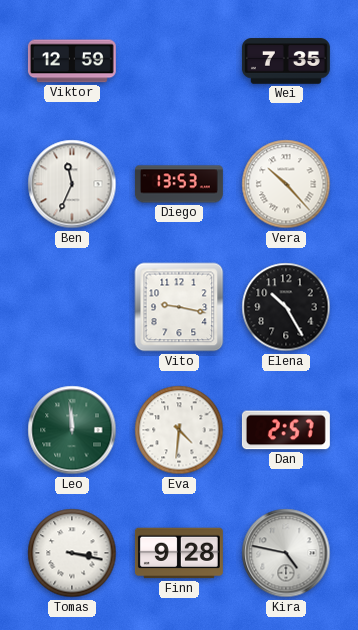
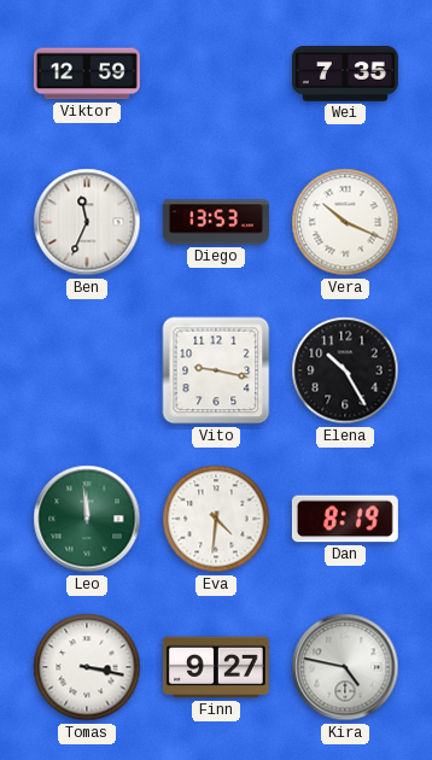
Vera: 10:23 -> 10:19
Dan: 2:57 -> 8:19
Finn: 9:28 -> 9:27
